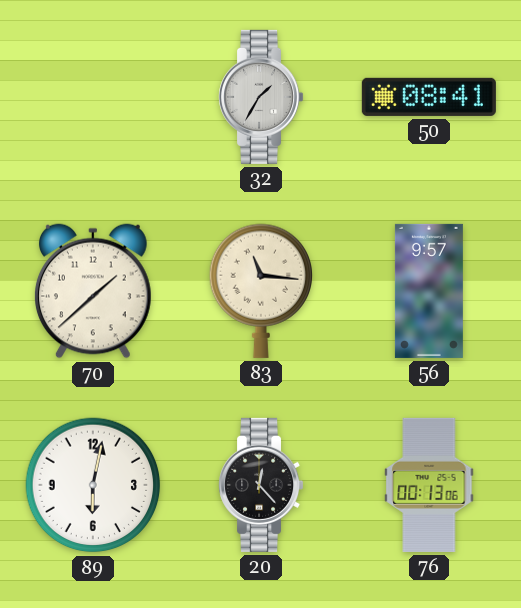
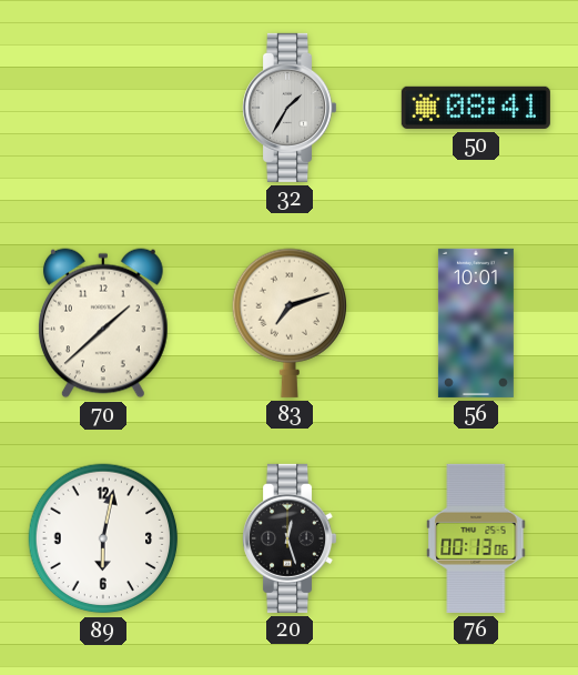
83: 11:16 -> 7:12
56: 9:57 -> 10:01
20: 12:23 -> 12:27
